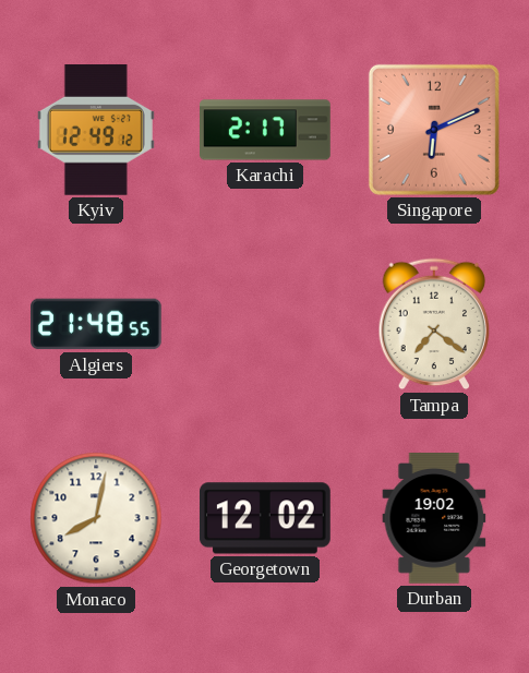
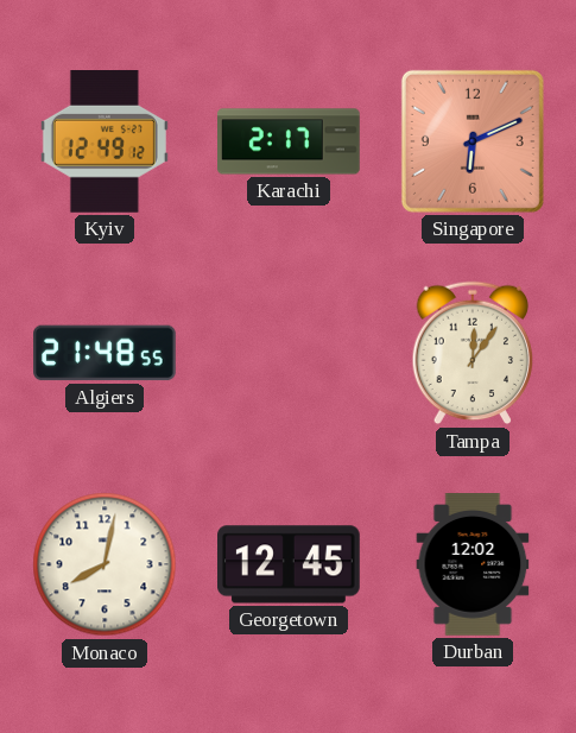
Tampa: 7:21 -> 12:06
Georgetown: 12:02 -> 12:45
Durban: 19:02 -> 12:02
